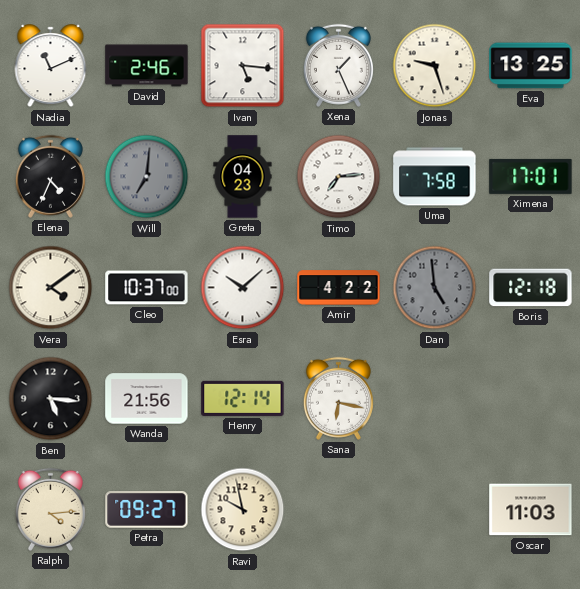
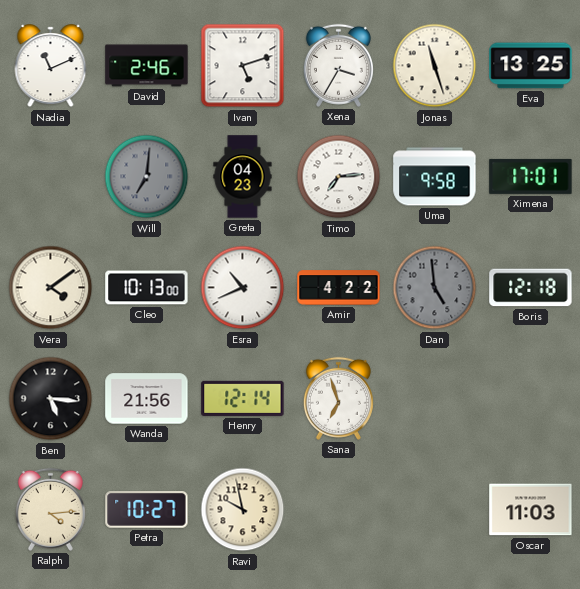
Ivan: 5:16 -> 5:12
Xena: 1:26 -> 3:35
Jonas: 9:27 -> 11:27
Elena: 4:34 -> none
Uma: 7:58 -> 9:58
Cleo: 10:37 -> 10:13
Esra: 10:08 -> 10:41
Sana: 6:17 -> 6:57
Petra: 09:27 -> 10:27
